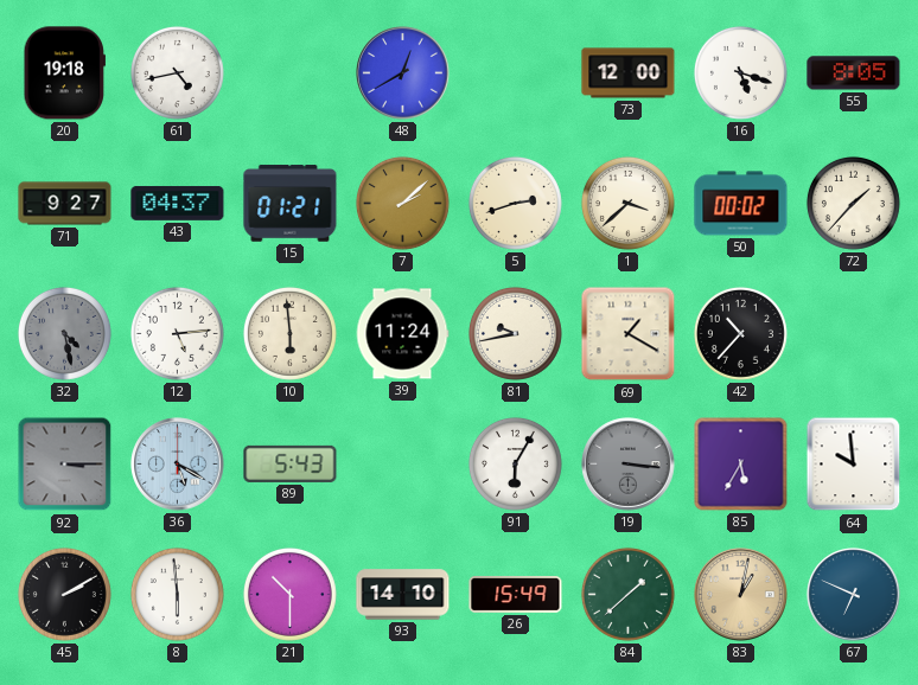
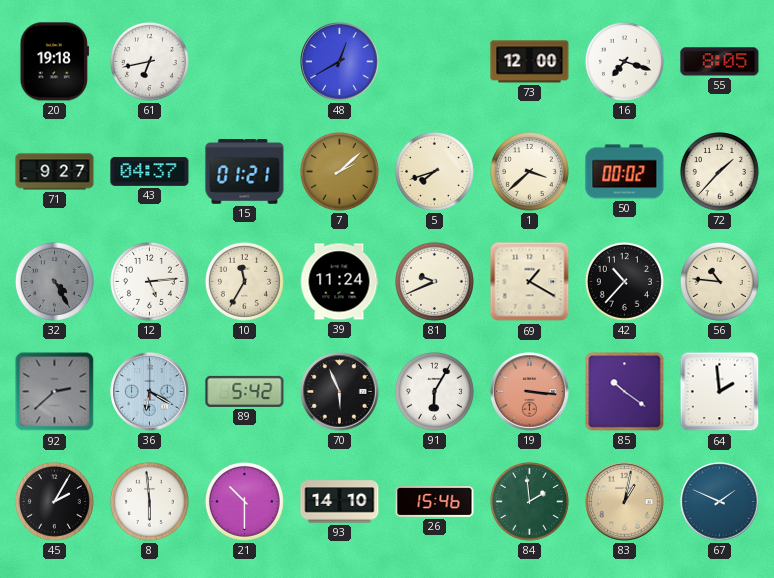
61: 4:43 -> 6:43
16: 5:18 -> 7:18
5: 2:42 -> 7:42
32: 4:28 -> 4:25
10: 5:59 -> 11:35
81: 9:43 -> 9:41
56: none -> 10:46
92: 3:15 -> 2:38
36: 5:20 -> 6:20
89: 5:43 -> 5:42
70: none -> 5:56
19 dial: grey -> salmon
85: 5:35 -> 10:21
64: 9:59 -> 1:59
45: 2:10 -> 2:05
26: 15:49 -> 15:46
84: 1:38 -> 1:59
67: 6:49 -> 1:49
